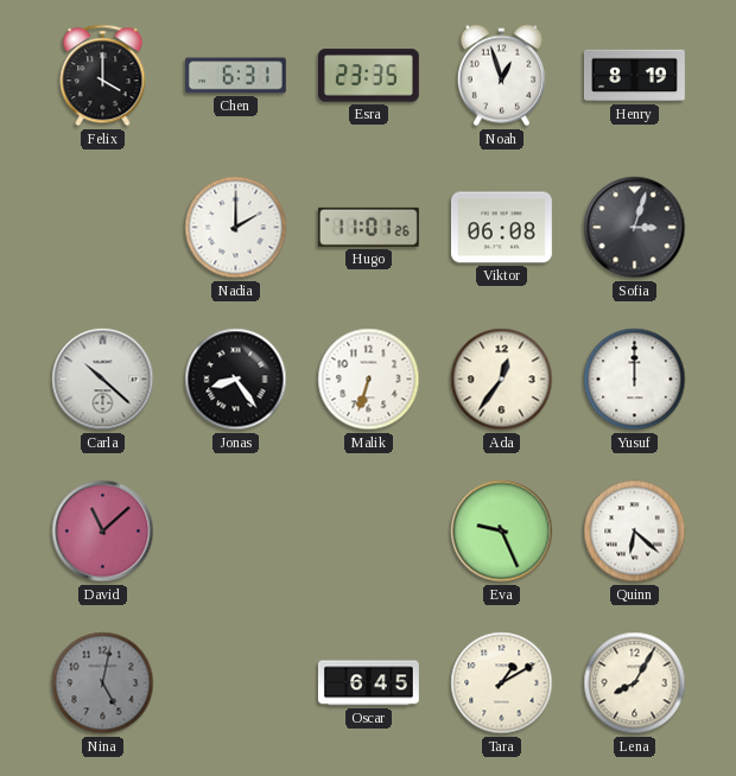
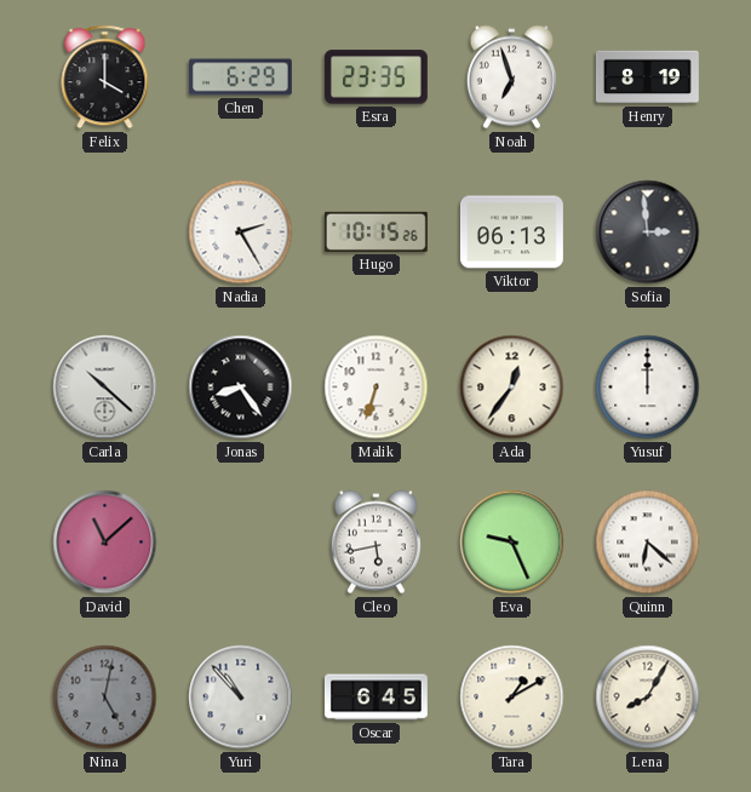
Chen: 6:31 -> 6:29
Noah: 12:57 -> 6:57
Nadia: 2:00 -> 2:25
Hugo: 11:01 -> 10:15
Viktor: 06:08 -> 06:13
Sofia: 3:03 -> 2:59
Cleo: none -> 5:43
Yuri: none -> 10:53
